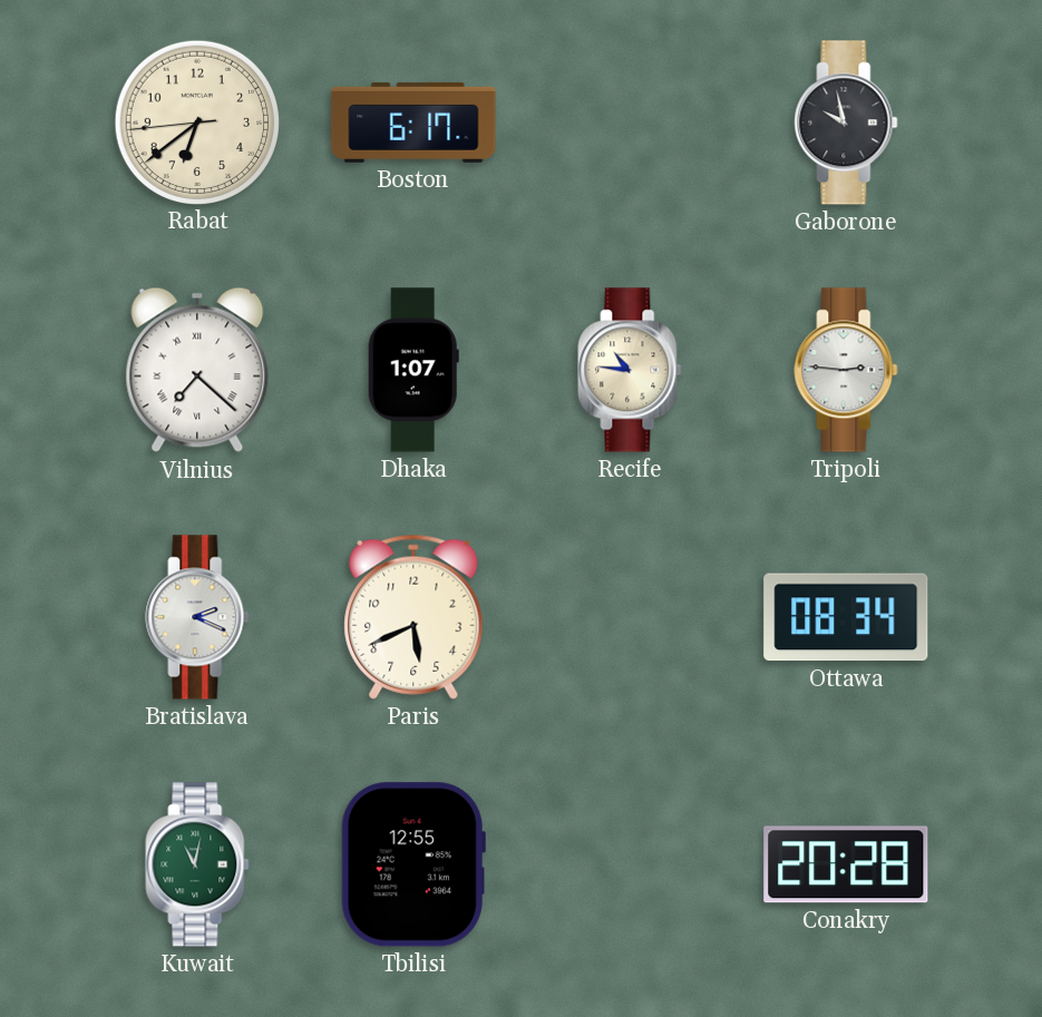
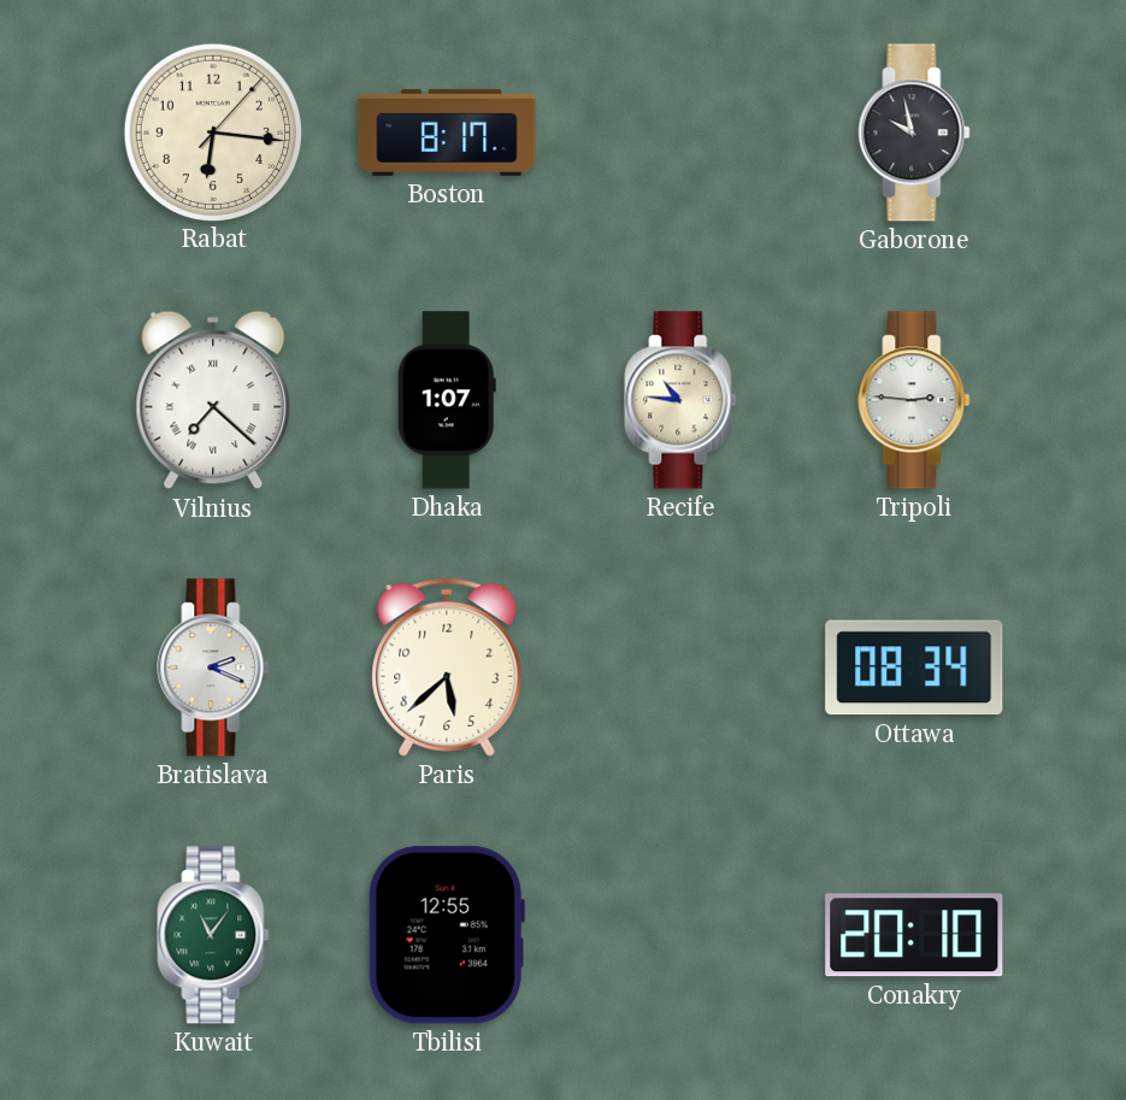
Rabat: 6:38 -> 6:16
Boston: 6:17 -> 8:17
Paris: 5:41 -> 5:38
Kuwait: 11:02 -> 11:06
Conakry: 20:28 -> 20:10
